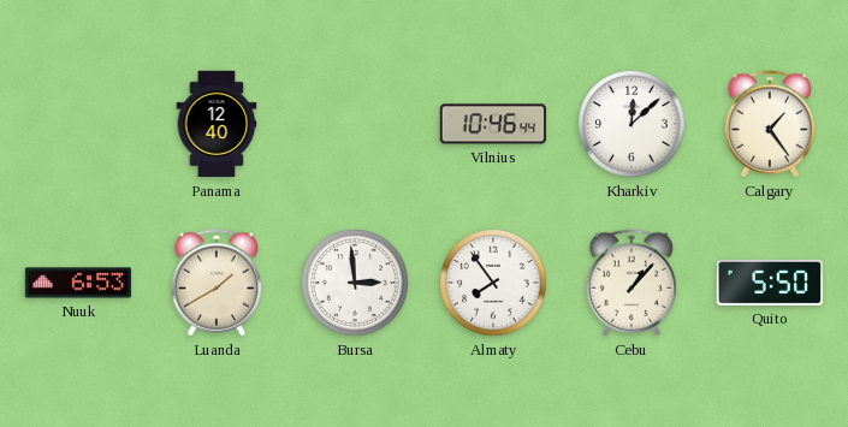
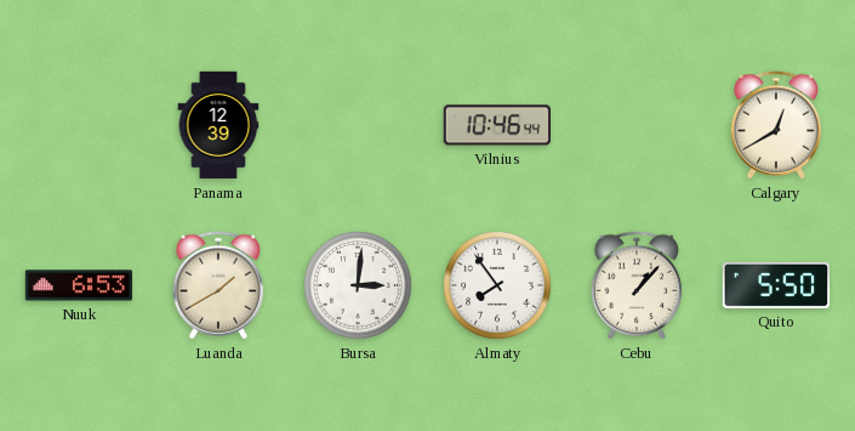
Panama: 12:40 -> 12:39
Kharkiv: 12:08 -> none
Calgary: 1:24 -> 12:40
Bursa: 2:59 -> 3:01
